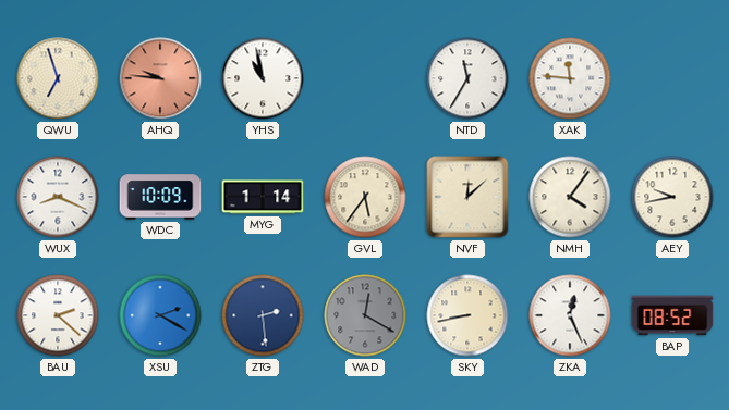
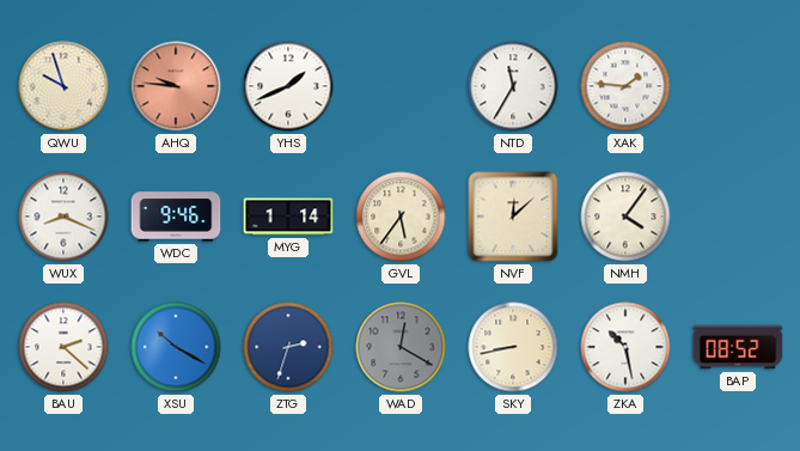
QWU: 6:57 -> 9:57
YHS: 10:58 -> 1:41
XAK: 11:46 -> 1:46
WDC: 10:09 -> 9:46
AEY: 9:43 -> none
XSU: 2:20 -> 10:20
ZTG: 2:29 -> 2:33
ZKA: 12:26 -> 10:28
